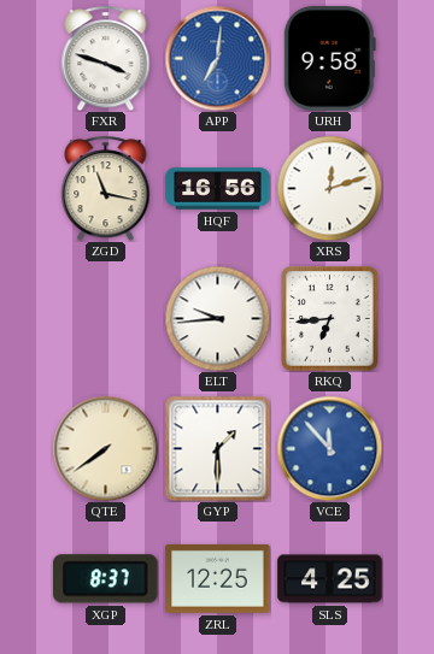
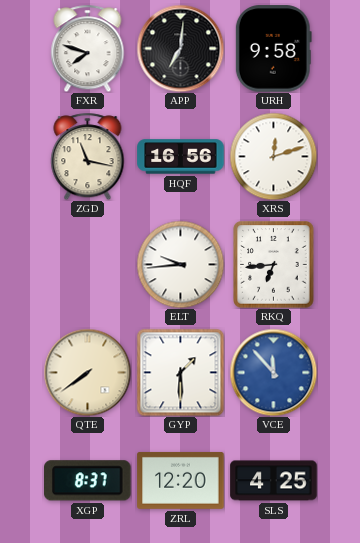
FXR: 3:48 -> 7:48
APP dial: blue -> black
ZRL: 12:25 -> 12:20
